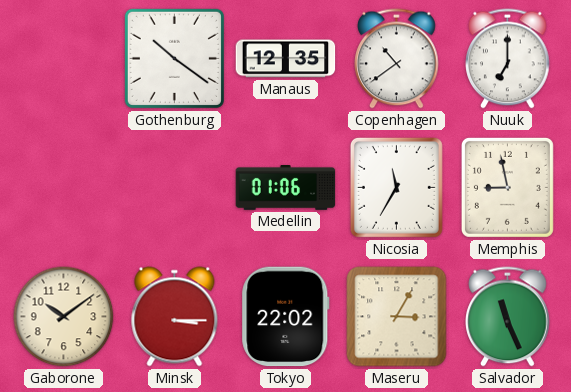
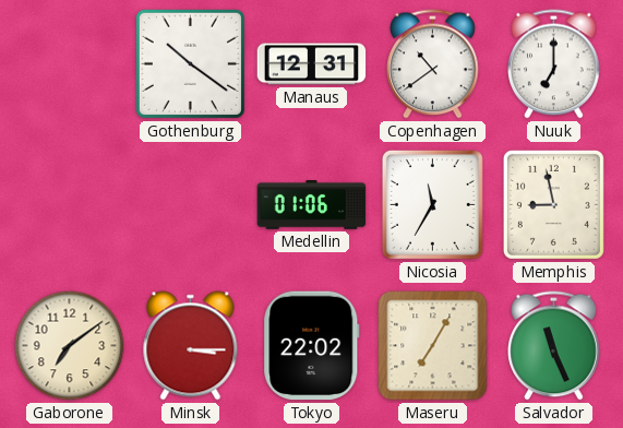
Manaus: 12:35 -> 12:31
Gaborone: 10:09 -> 7:09
Maseru: 3:05 -> 7:05
